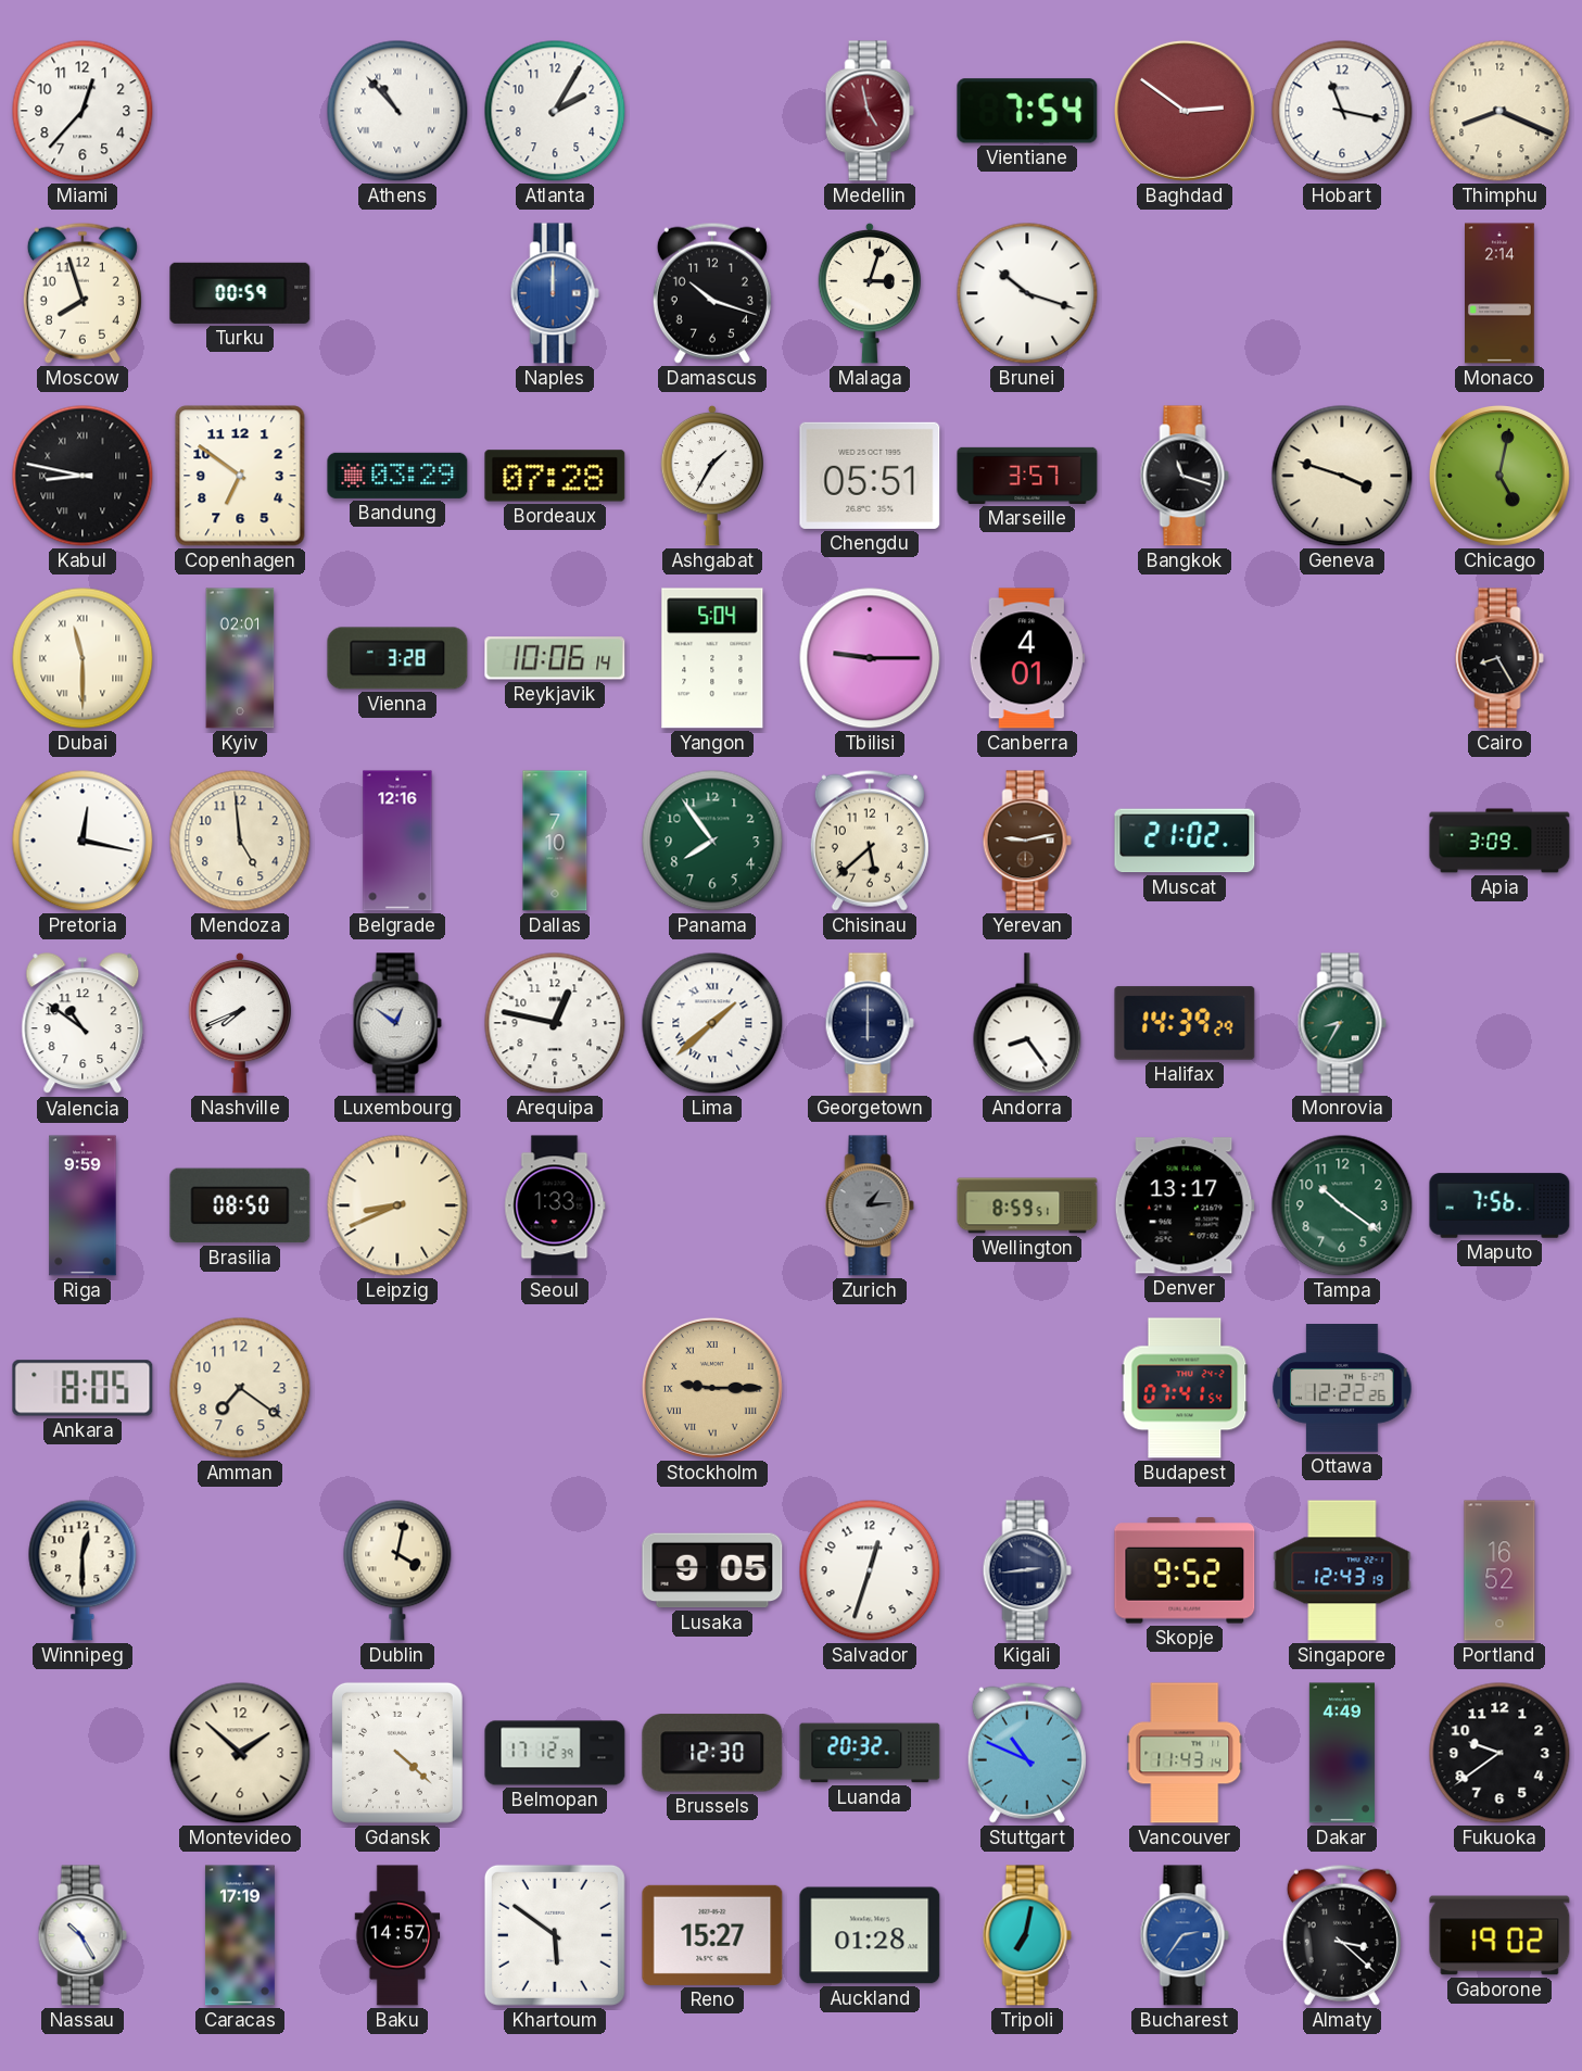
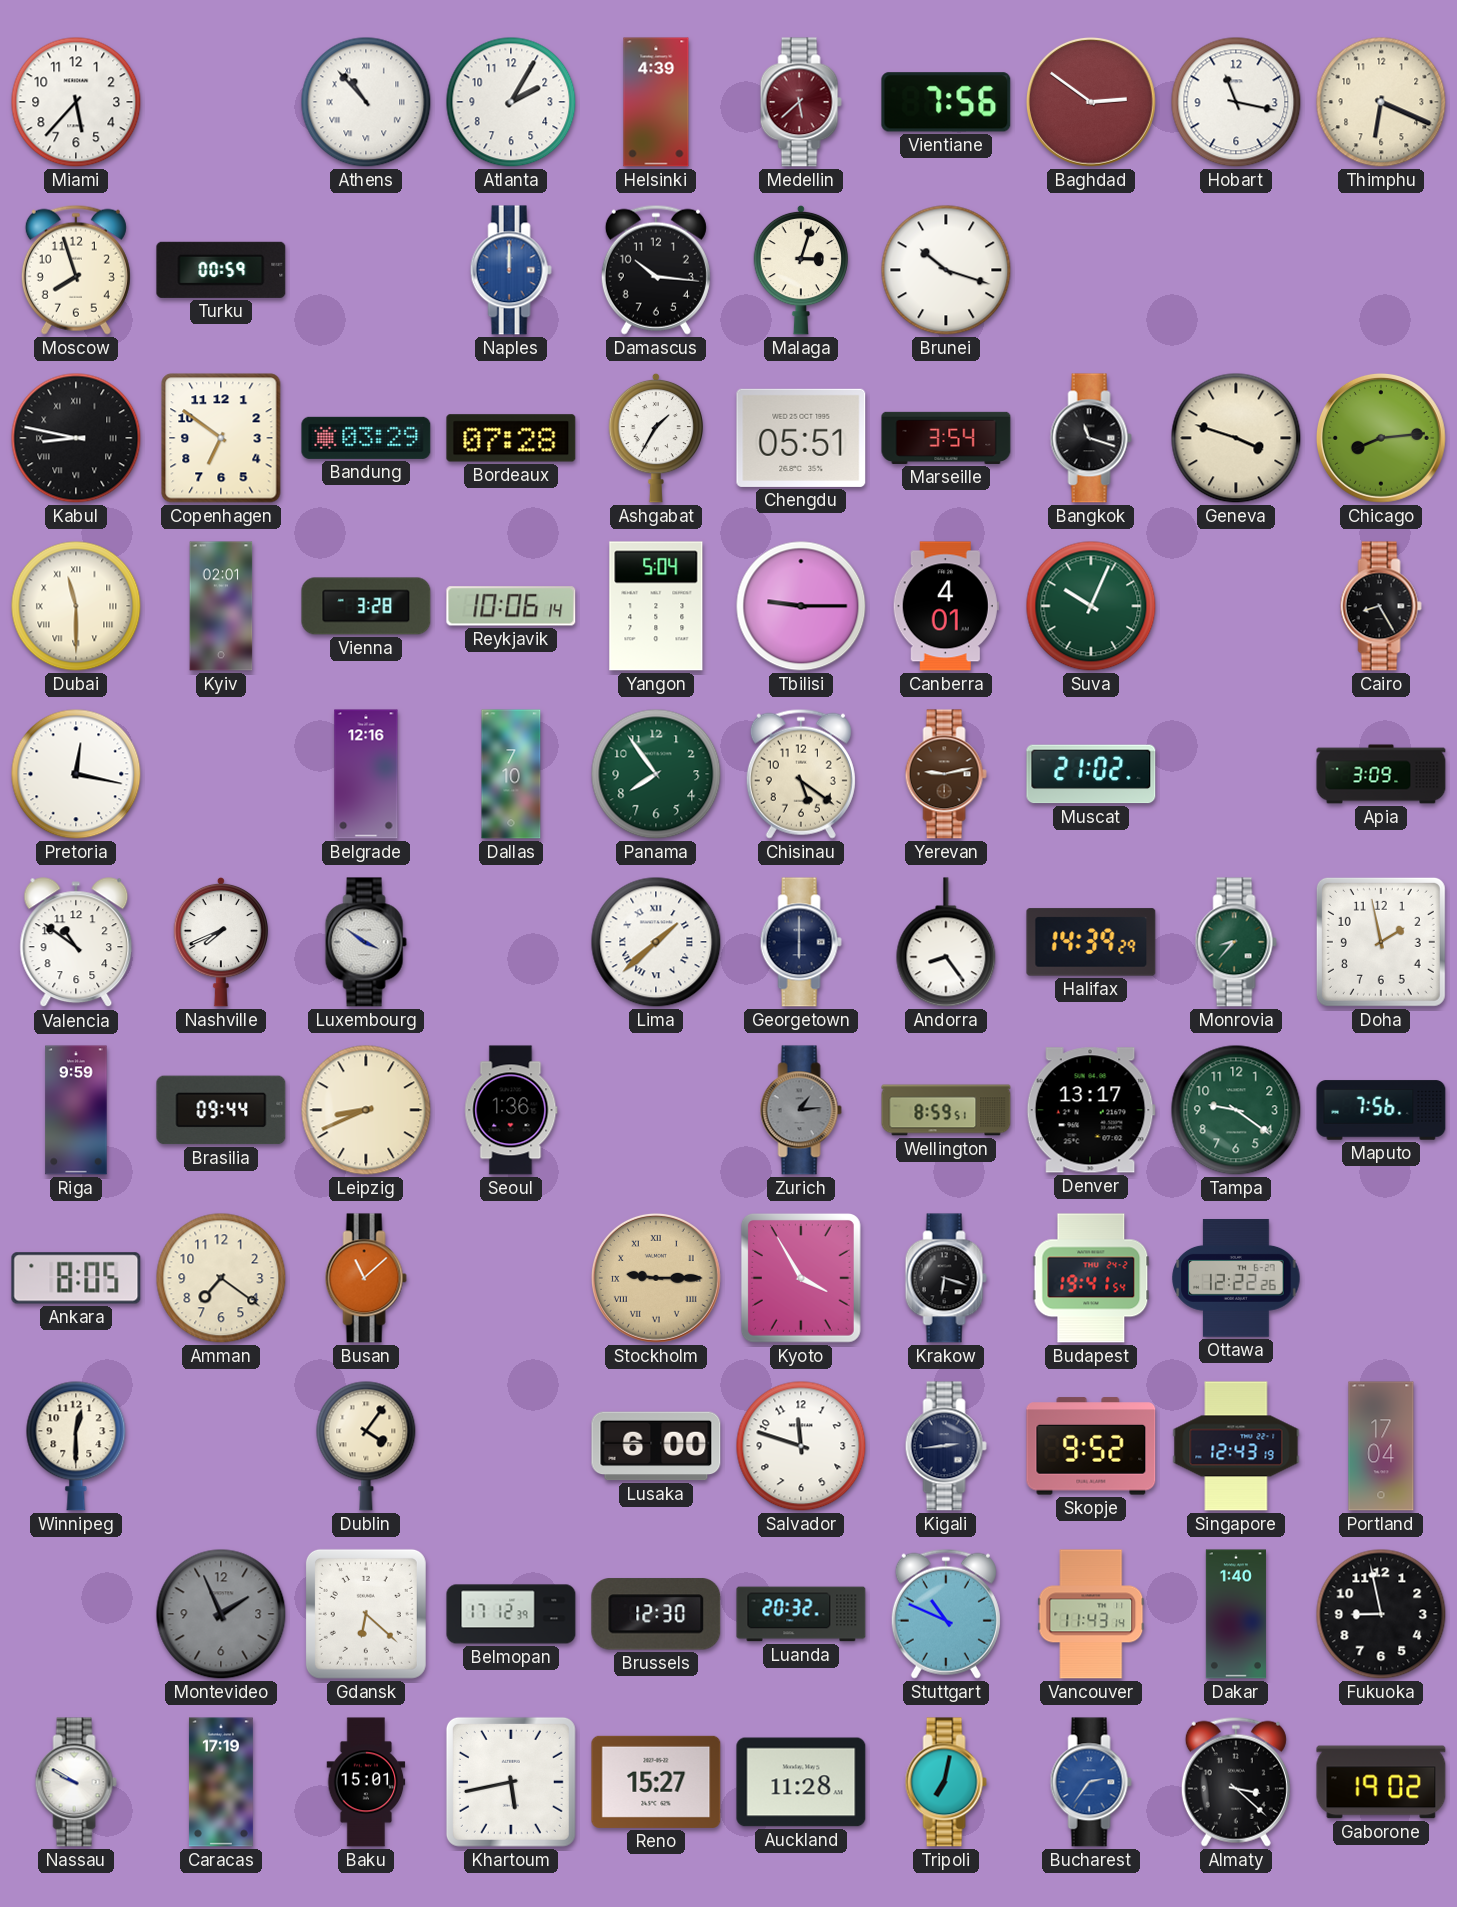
Miami: 12:37 -> 5:37
Helsinki: none -> 4:39
Medellin: 4:58 -> 5:38
Vientiane: 7:54 -> 7:56
Thimphu: 8:19 -> 6:19
Damascus: 10:18 -> 10:16
Monaco: 2:14 -> none
Marseille: 3:57 -> 3:54
Chicago: 5:02 -> 8:14
Suva: none -> 10:04
Mendoza: 4:59 -> none
Chisinau: 5:38 -> 5:21
Luxembourg: 12:51 -> 3:51
Arequipa: 12:47 -> none
Monrovia: 8:35 -> 8:37
Doha: none -> 1:58
Brasilia: 08:50 -> 09:44
Seoul: 1:33 -> 1:36
Tampa: 10:21 -> 9:21
Busan: none -> 11:08
Kyoto: none -> 3:55
Krakow: none -> 6:18
Budapest: 07:41 -> 19:41
Dublin: 4:02 -> 4:06
Lusaka: 9:05 -> 6:00
Salvador: 12:33 -> 11:48
Portland: 16:52 -> 17:04
Montevideo: 1:52 -> 1:56
Montevideo dial: cream -> grey
Gdansk: 4:22 -> 6:22
Dakar: 4:49 -> 1:40
Fukuoka: 9:39 -> 8:58
Nassau: 10:25 -> 9:50
Baku: 14:57 -> 15:01
Khartoum: 5:51 -> 5:43
Auckland: 01:28 -> 11:28
